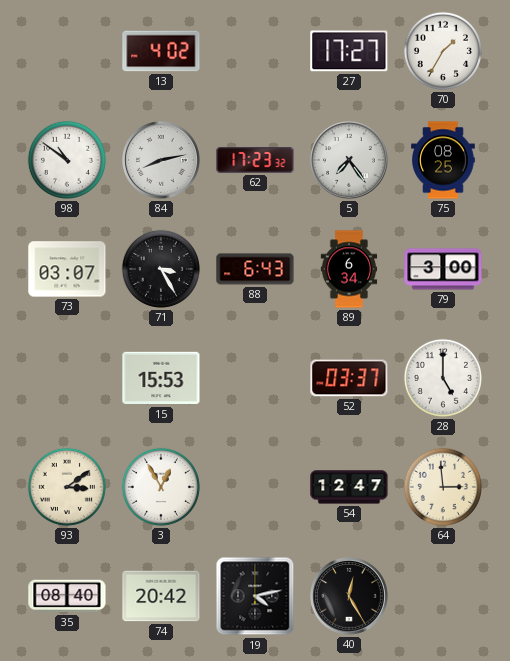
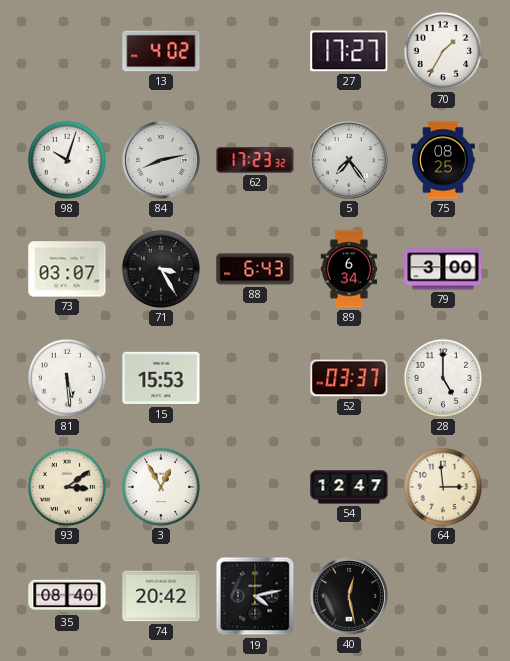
98: 10:51 -> 10:03
81: none -> 5:29
40: 12:25 -> 12:28
